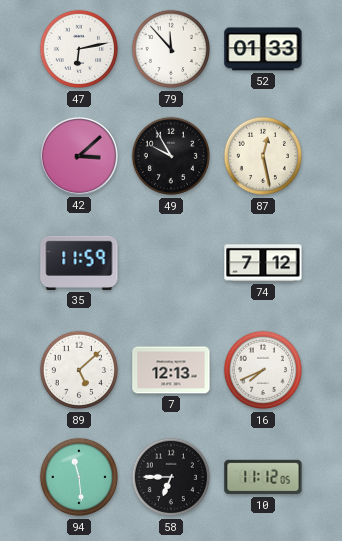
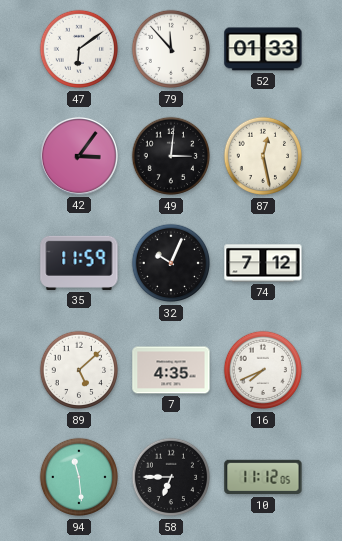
47: 6:13 -> 6:09
42: 3:08 -> 3:06
49: 9:55 -> 3:01
32: none -> 10:04
7: 12:13 -> 4:35
